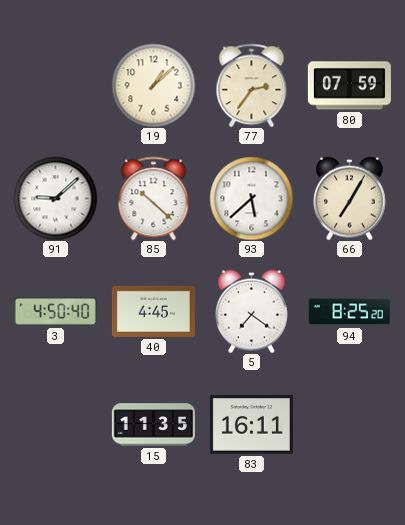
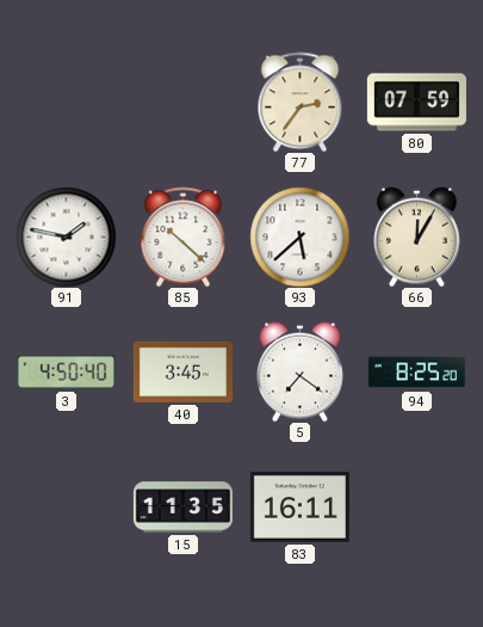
19: 1:08 -> none
91: 9:08 -> 1:47
66: 7:05 -> 12:05
40: 4:45 -> 3:45
